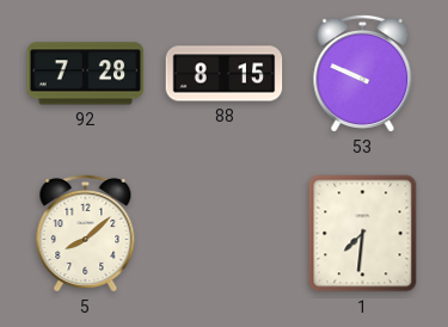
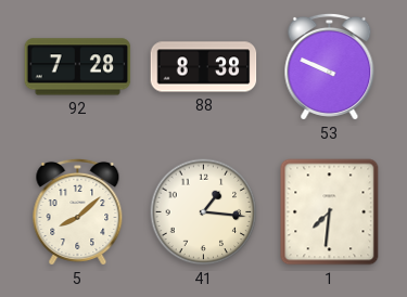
88: 8:15 -> 8:38
41: none -> 1:16
